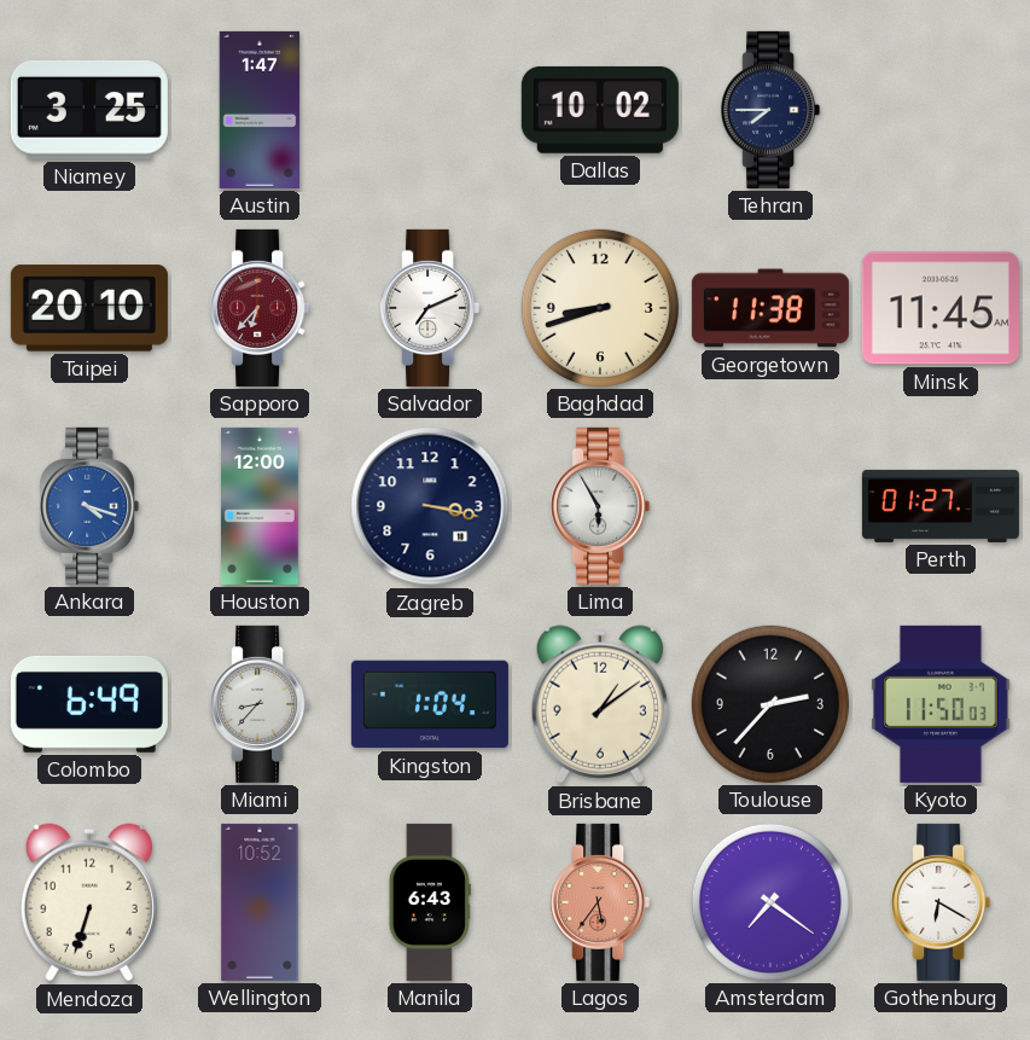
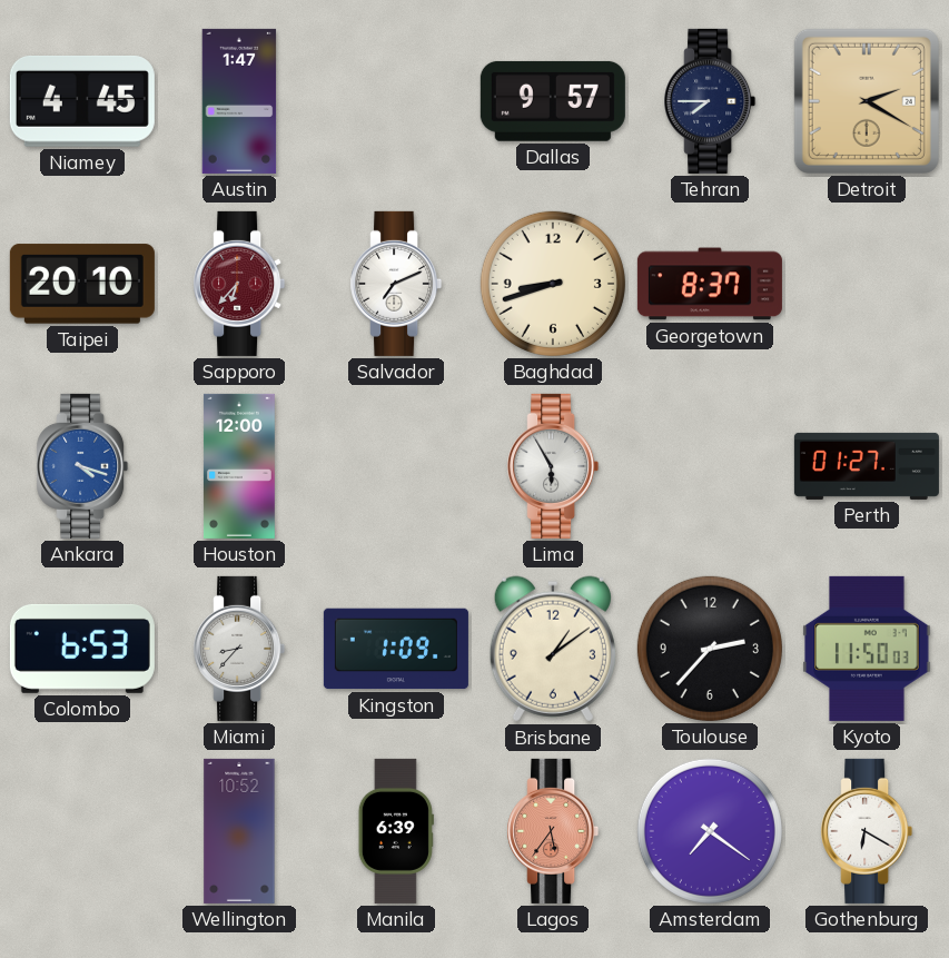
Niamey: 3:25 -> 4:45
Dallas: 10:02 -> 9:57
Detroit: none -> 2:20
Georgetown: 11:38 -> 8:37
Minsk: 11:45 -> none
Zagreb: 3:17 -> none
Colombo: 6:49 -> 6:53
Kingston: 1:04 -> 1:09
Mendoza: 6:33 -> none
Manila: 6:43 -> 6:39
